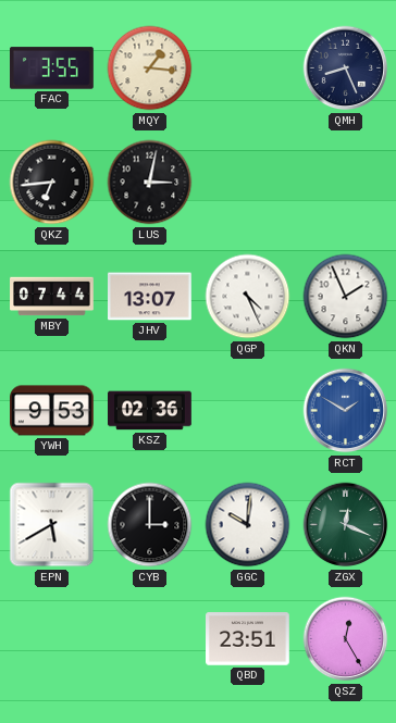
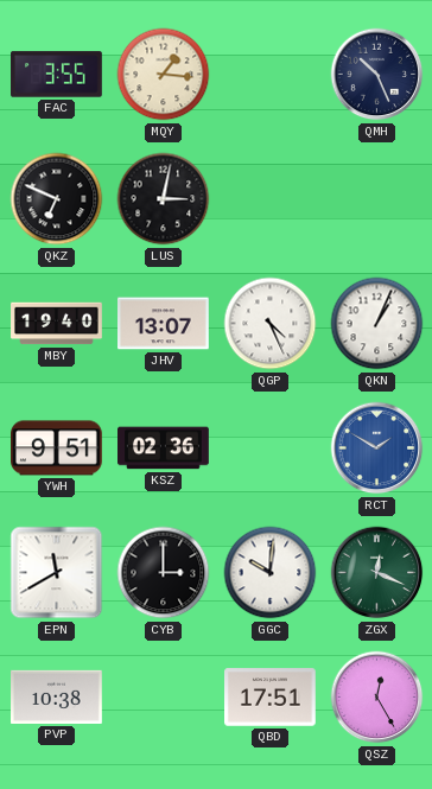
QMH: 8:26 -> 10:26
QKZ: 6:44 -> 6:49
MBY: 07:44 -> 19:40
QKN: 1:56 -> 1:04
YWH: 9:53 -> 9:51
EPN: 5:40 -> 11:40
PVP: none -> 10:38
QBD: 23:51 -> 17:51
